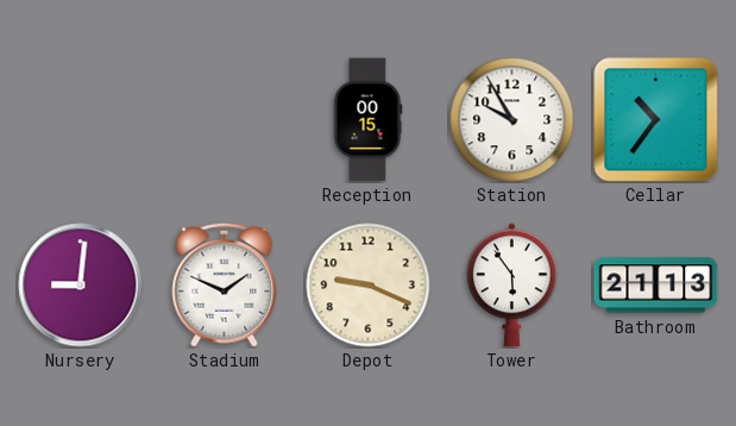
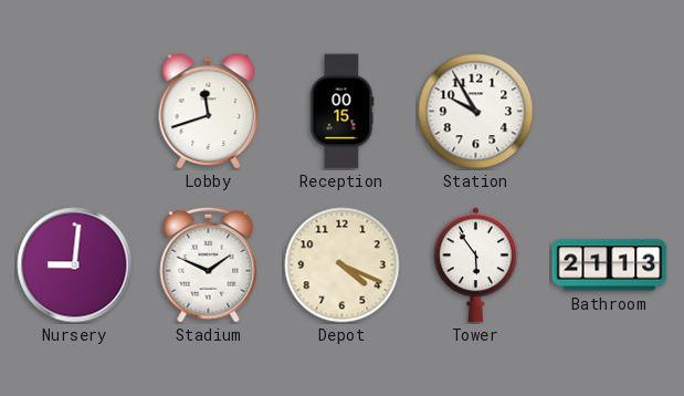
Lobby: none -> 11:42
Cellar: 10:36 -> none
Depot: 9:19 -> 4:19
